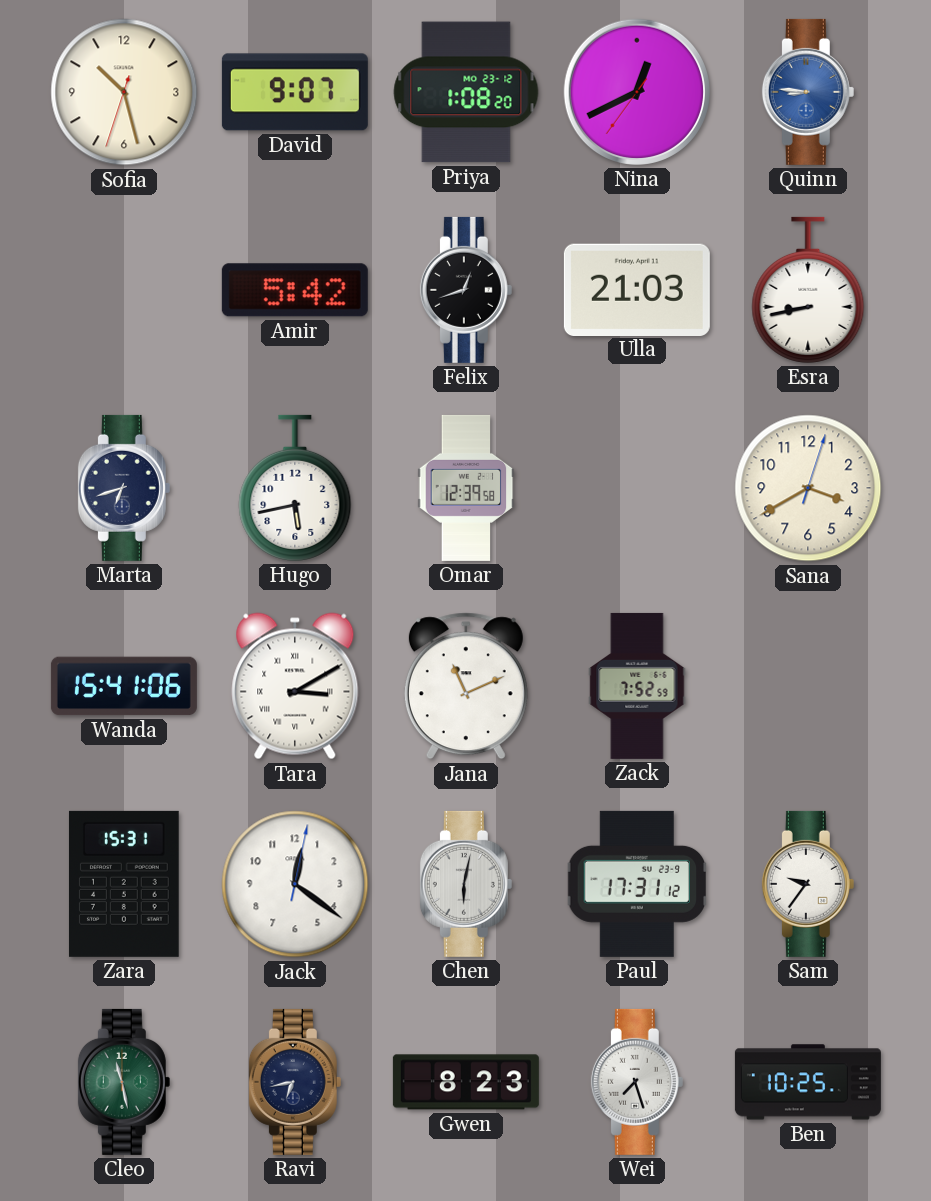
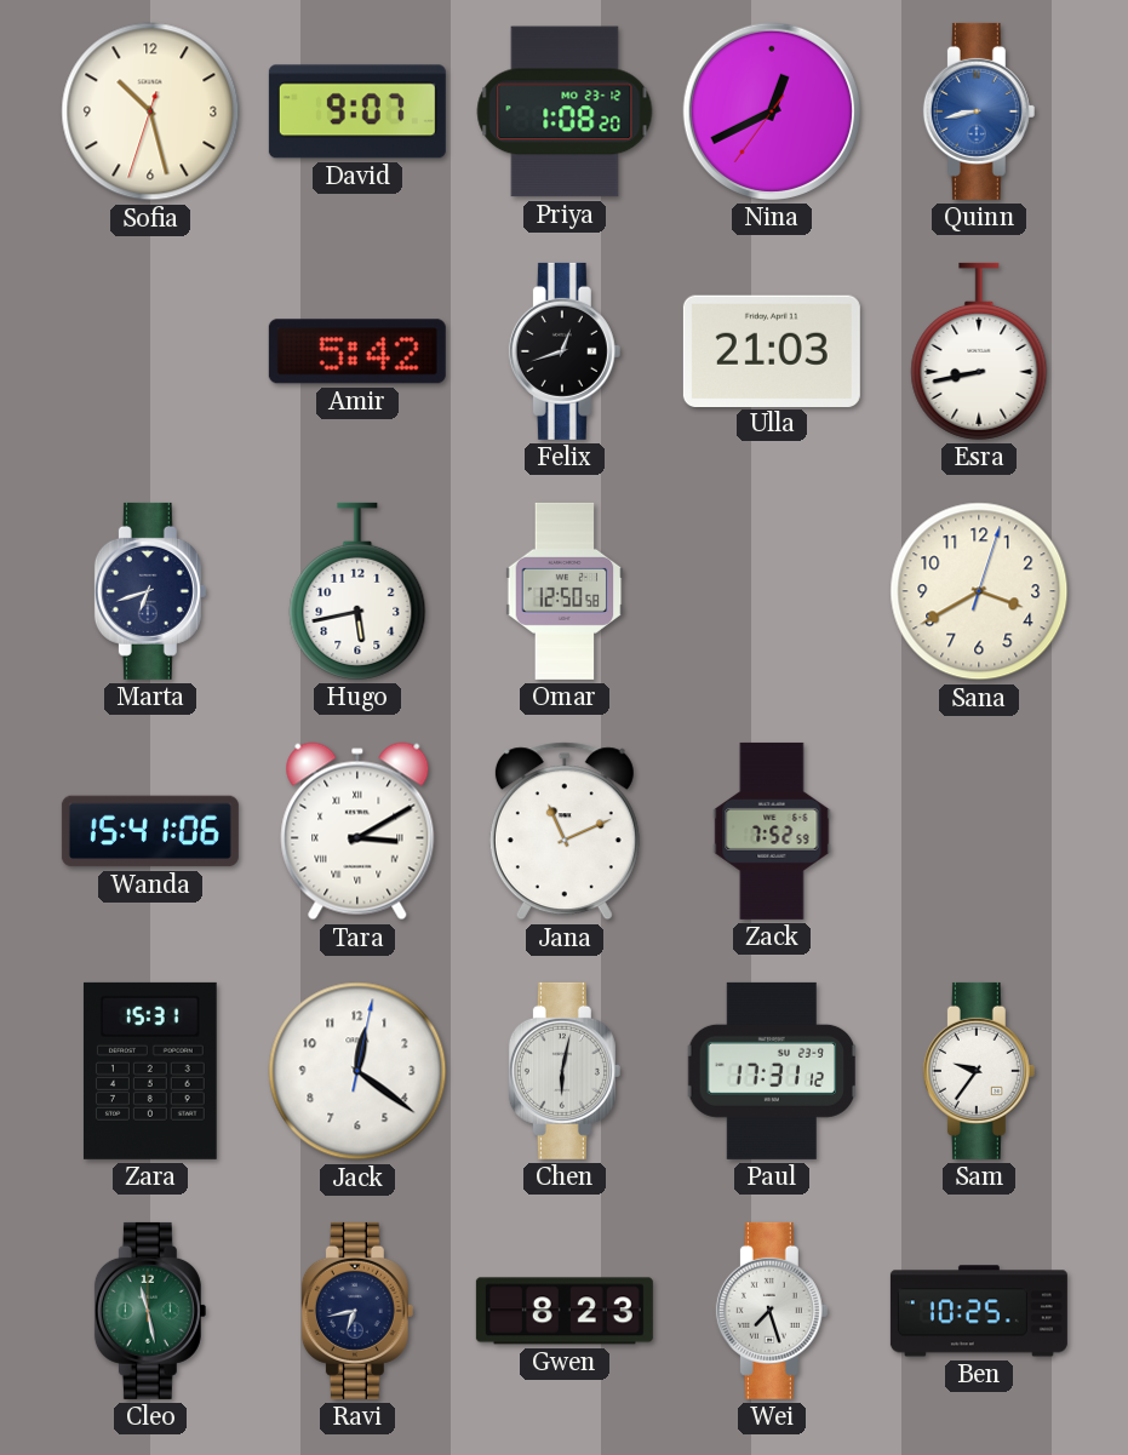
Quinn: 8:46 -> 8:43
Omar: 12:39 -> 12:50
